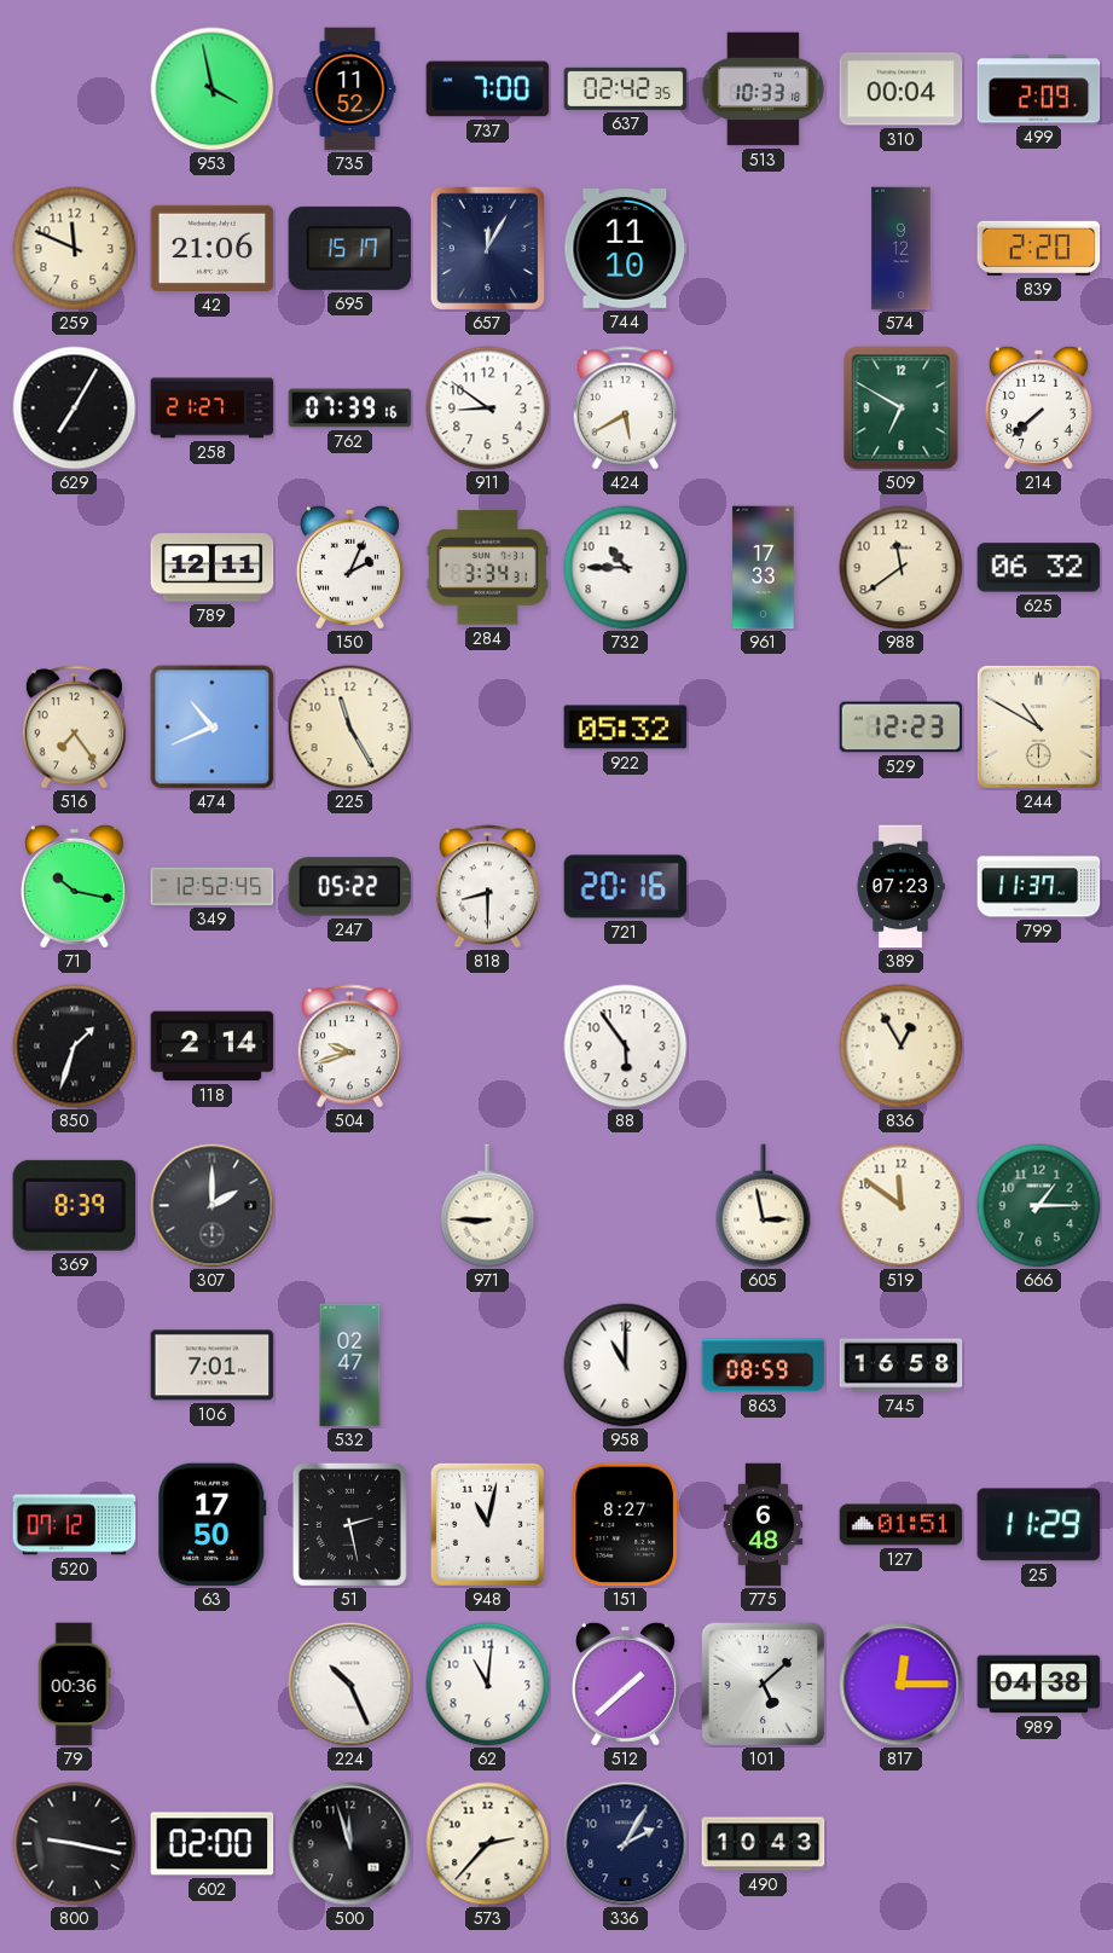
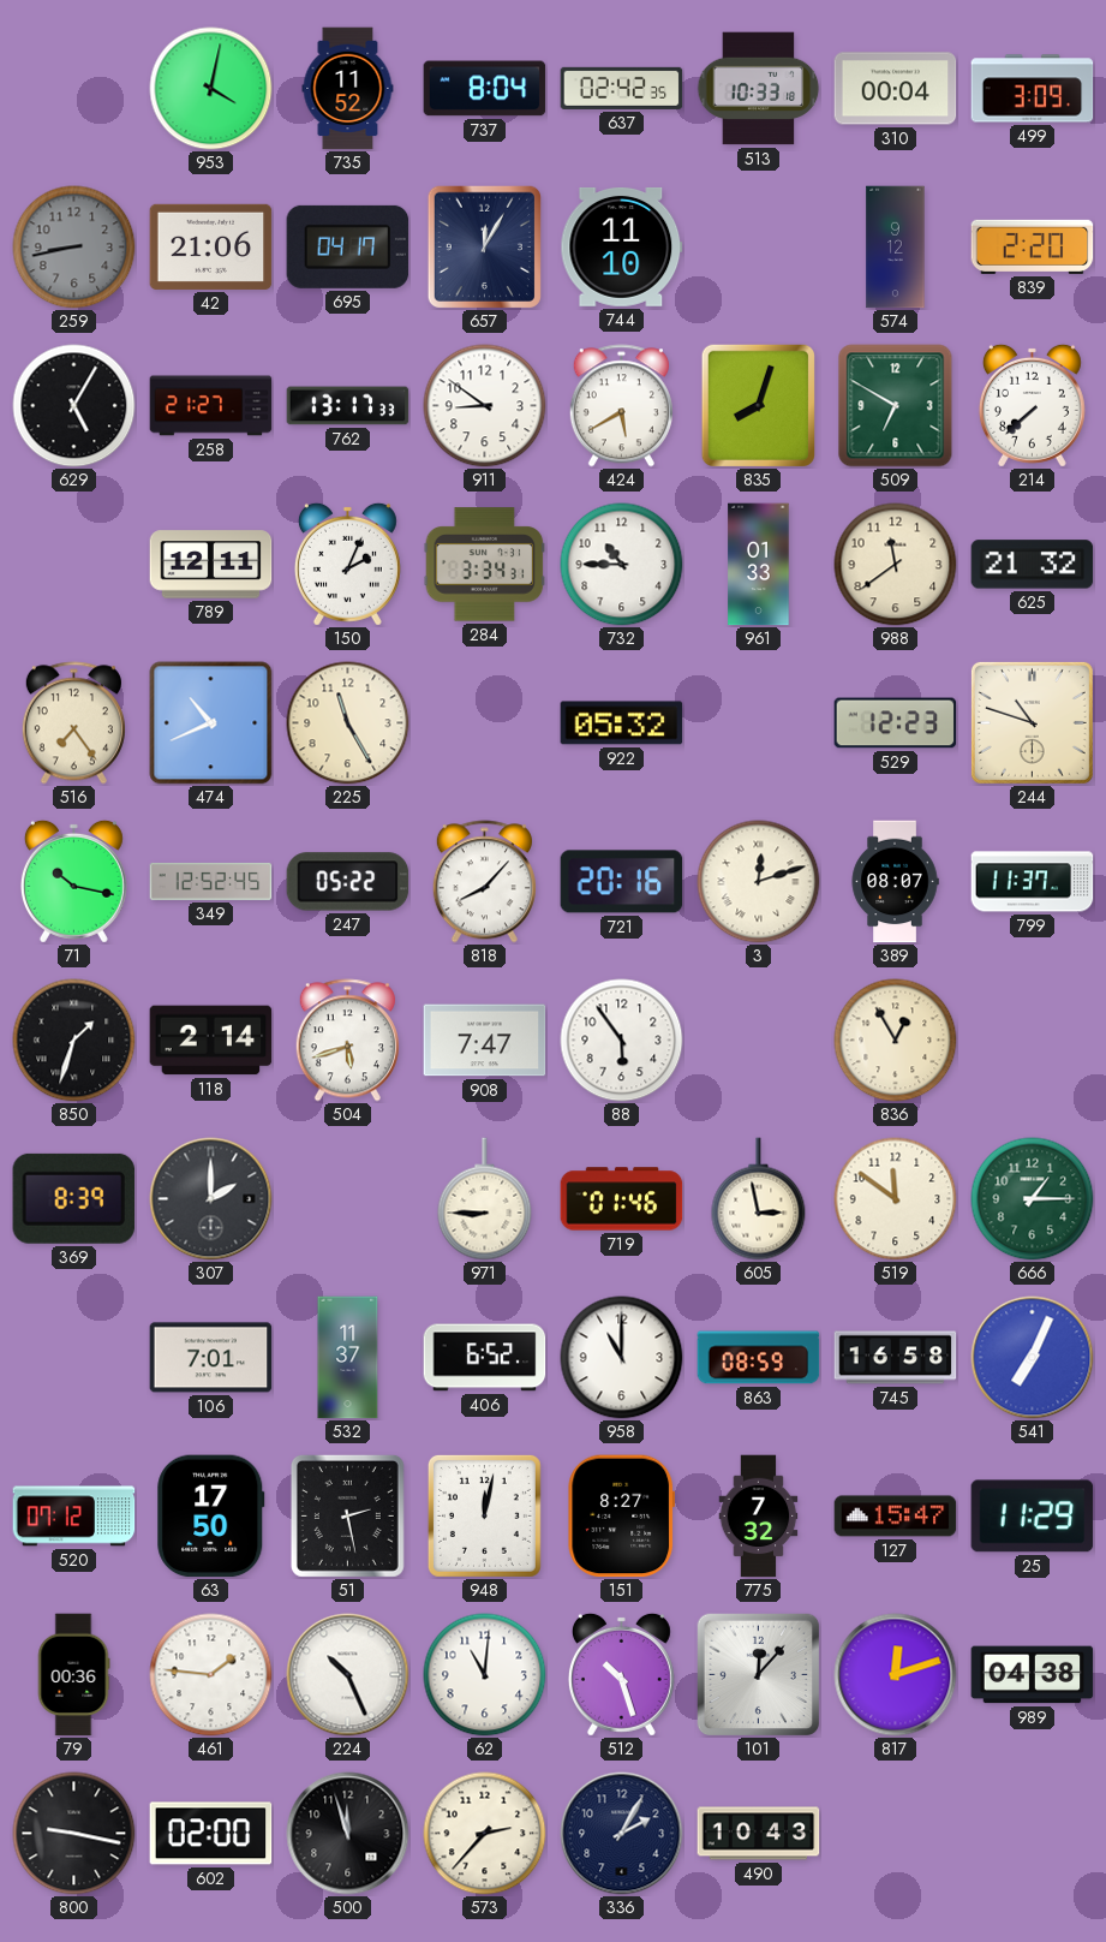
953: 3:58 -> 4:02
737: 7:00 -> 8:04
499: 2:09 -> 3:09
259: 11:49 -> 8:43
259 dial: cream -> grey
695: 15:17 -> 04:17
629: 7:05 -> 5:05
762: 07:39 -> 13:17
835: none -> 8:03
961: 17:33 -> 01:33
625: 06:32 -> 21:32
244: 10:50 -> 10:48
818: 8:30 -> 8:07
3: none -> 12:12
389: 07:23 -> 08:07
504: 9:42 -> 5:42
908: none -> 7:47
719: none -> 01:46
532: 02:47 -> 11:37
406: none -> 6:52
541: none -> 7:04
948: 11:02 -> 12:02
775: 6:48 -> 7:32
127: 01:51 -> 15:47
461: none -> 1:46
512: 1:38 -> 10:27
101: 5:08 -> 12:07
817: 12:15 -> 12:12
